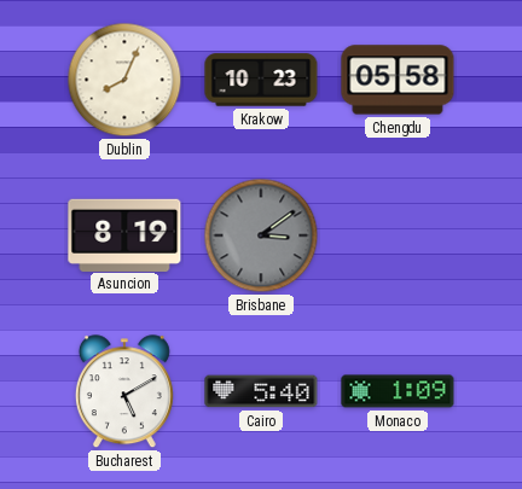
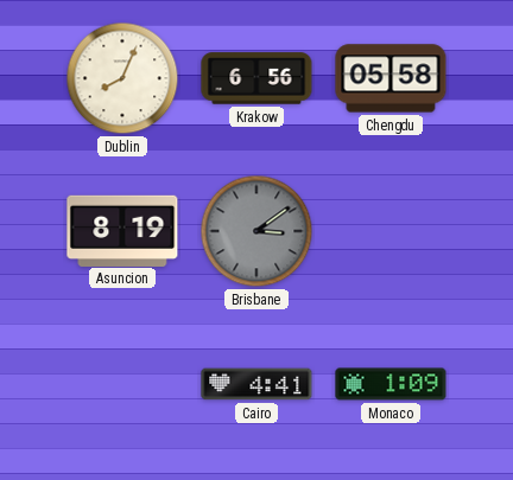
Krakow: 10:23 -> 6:56
Bucharest: 5:10 -> none
Cairo: 5:40 -> 4:41
